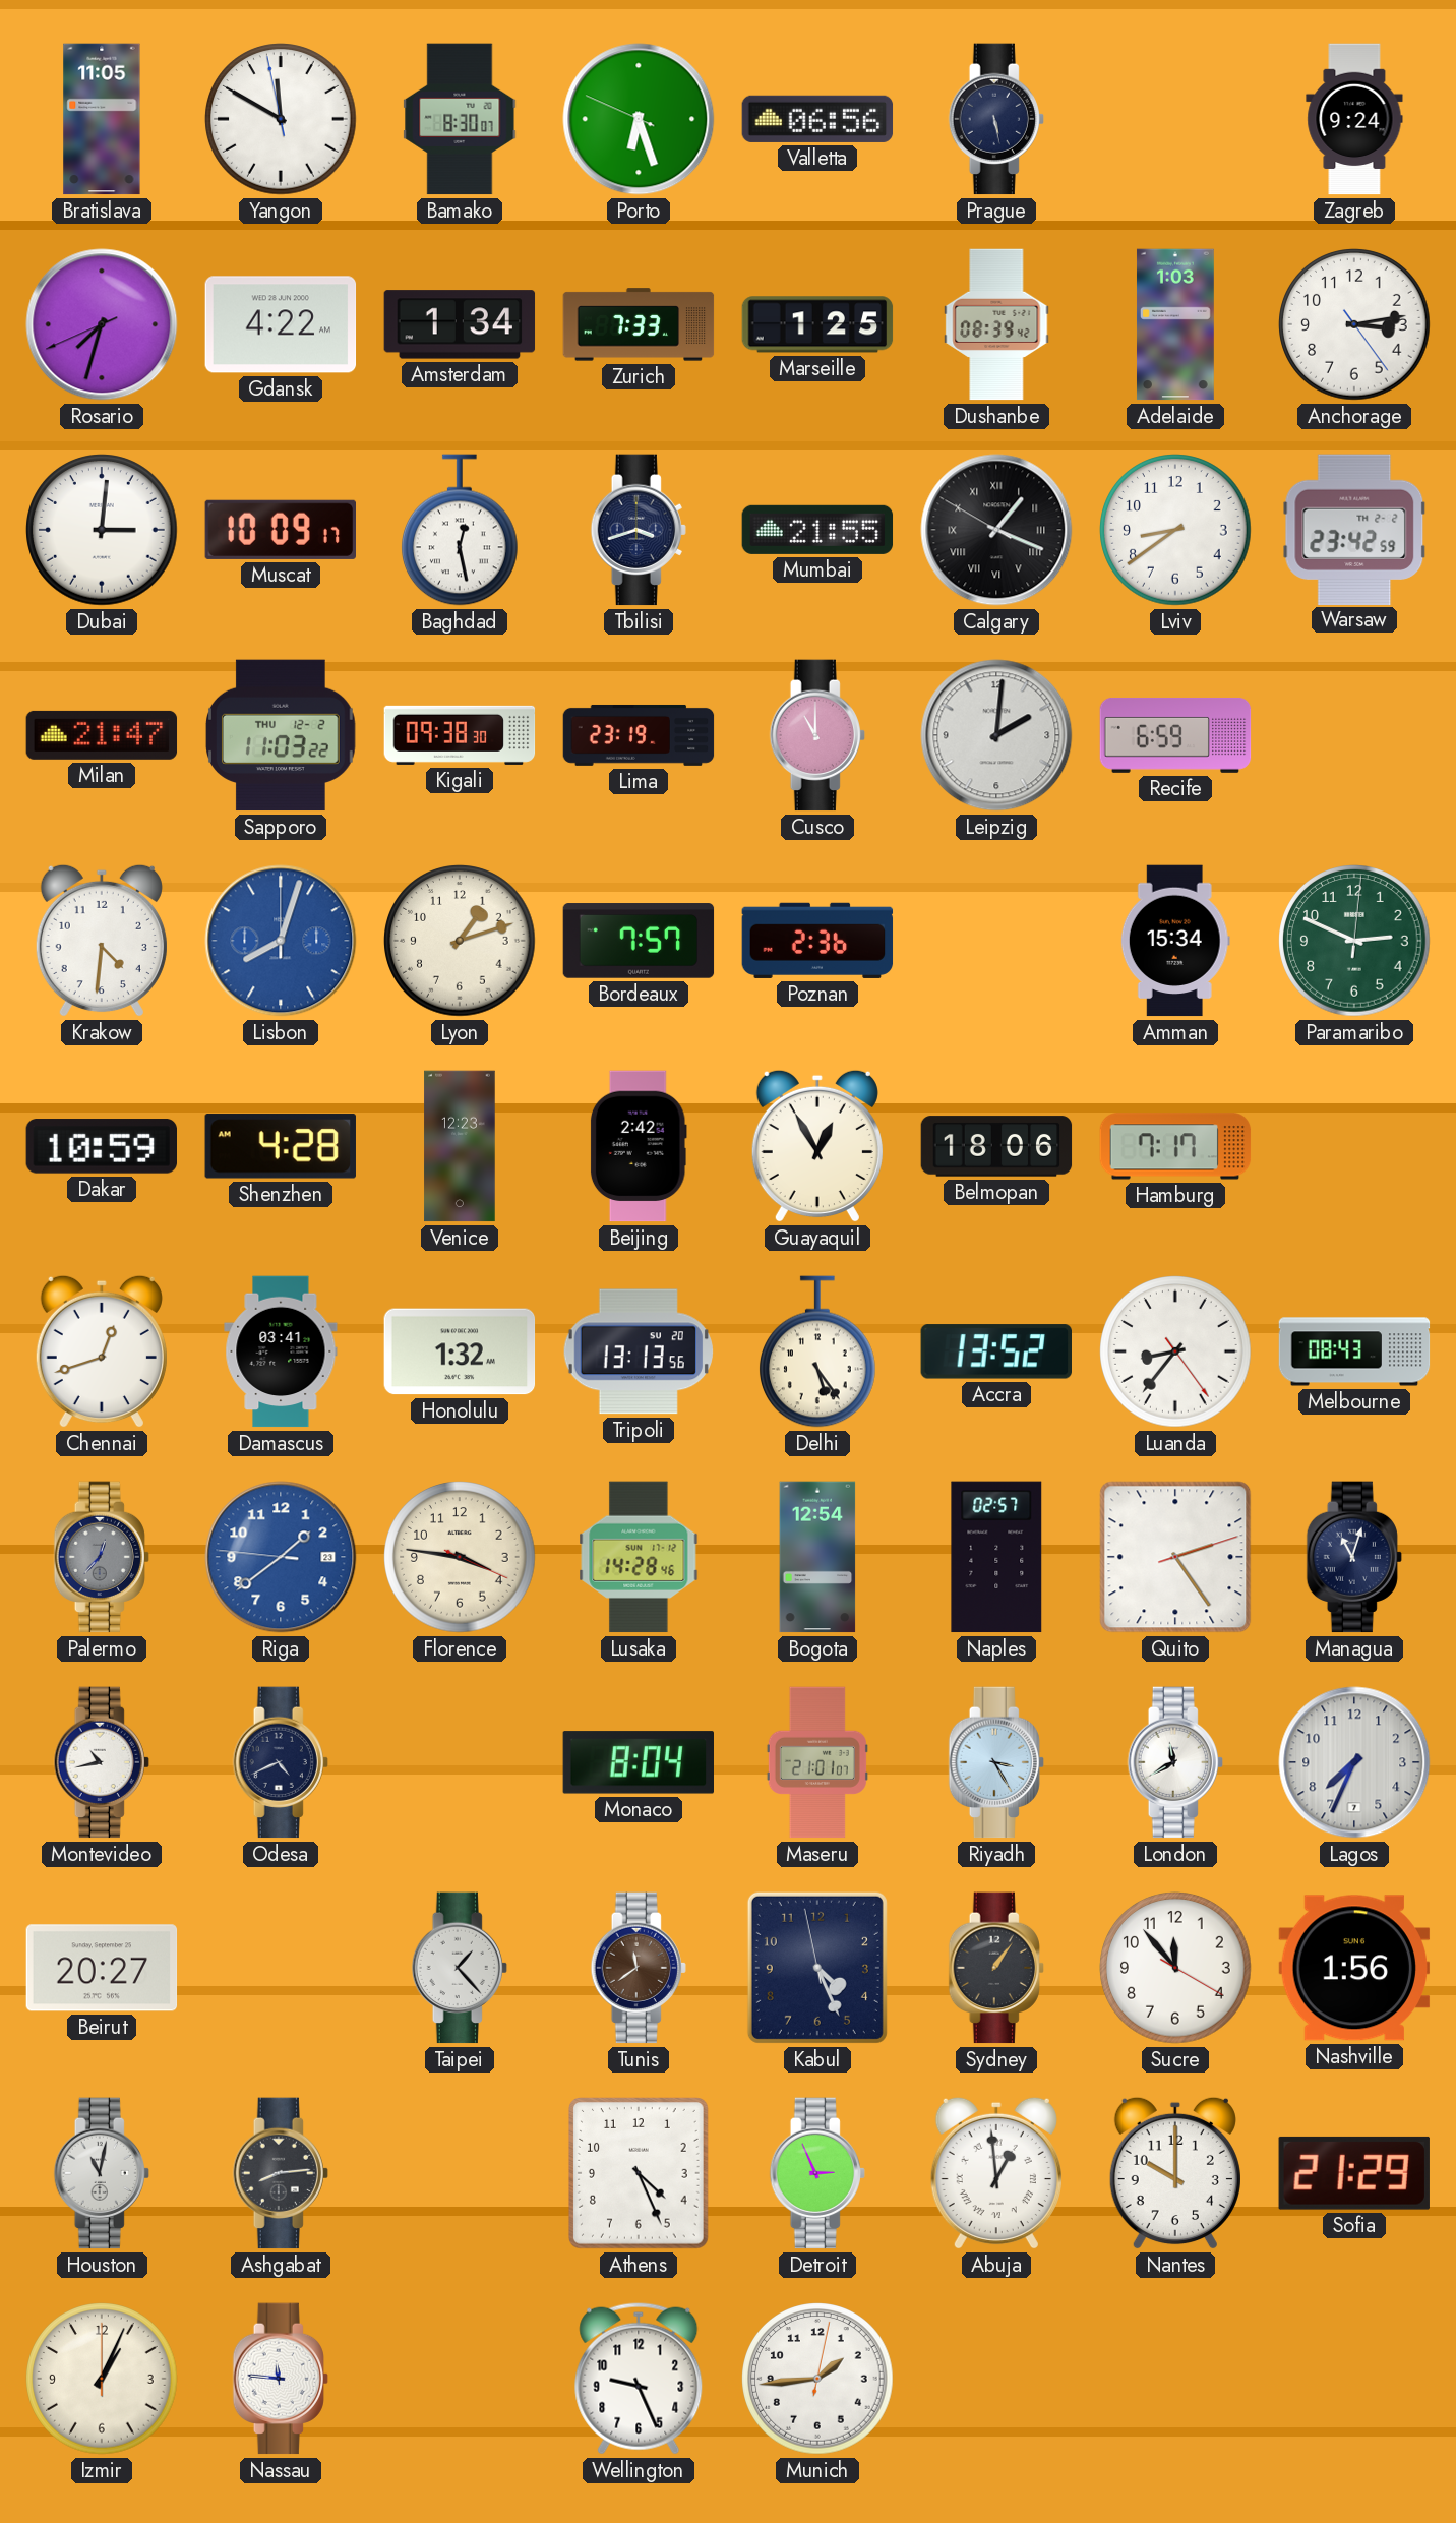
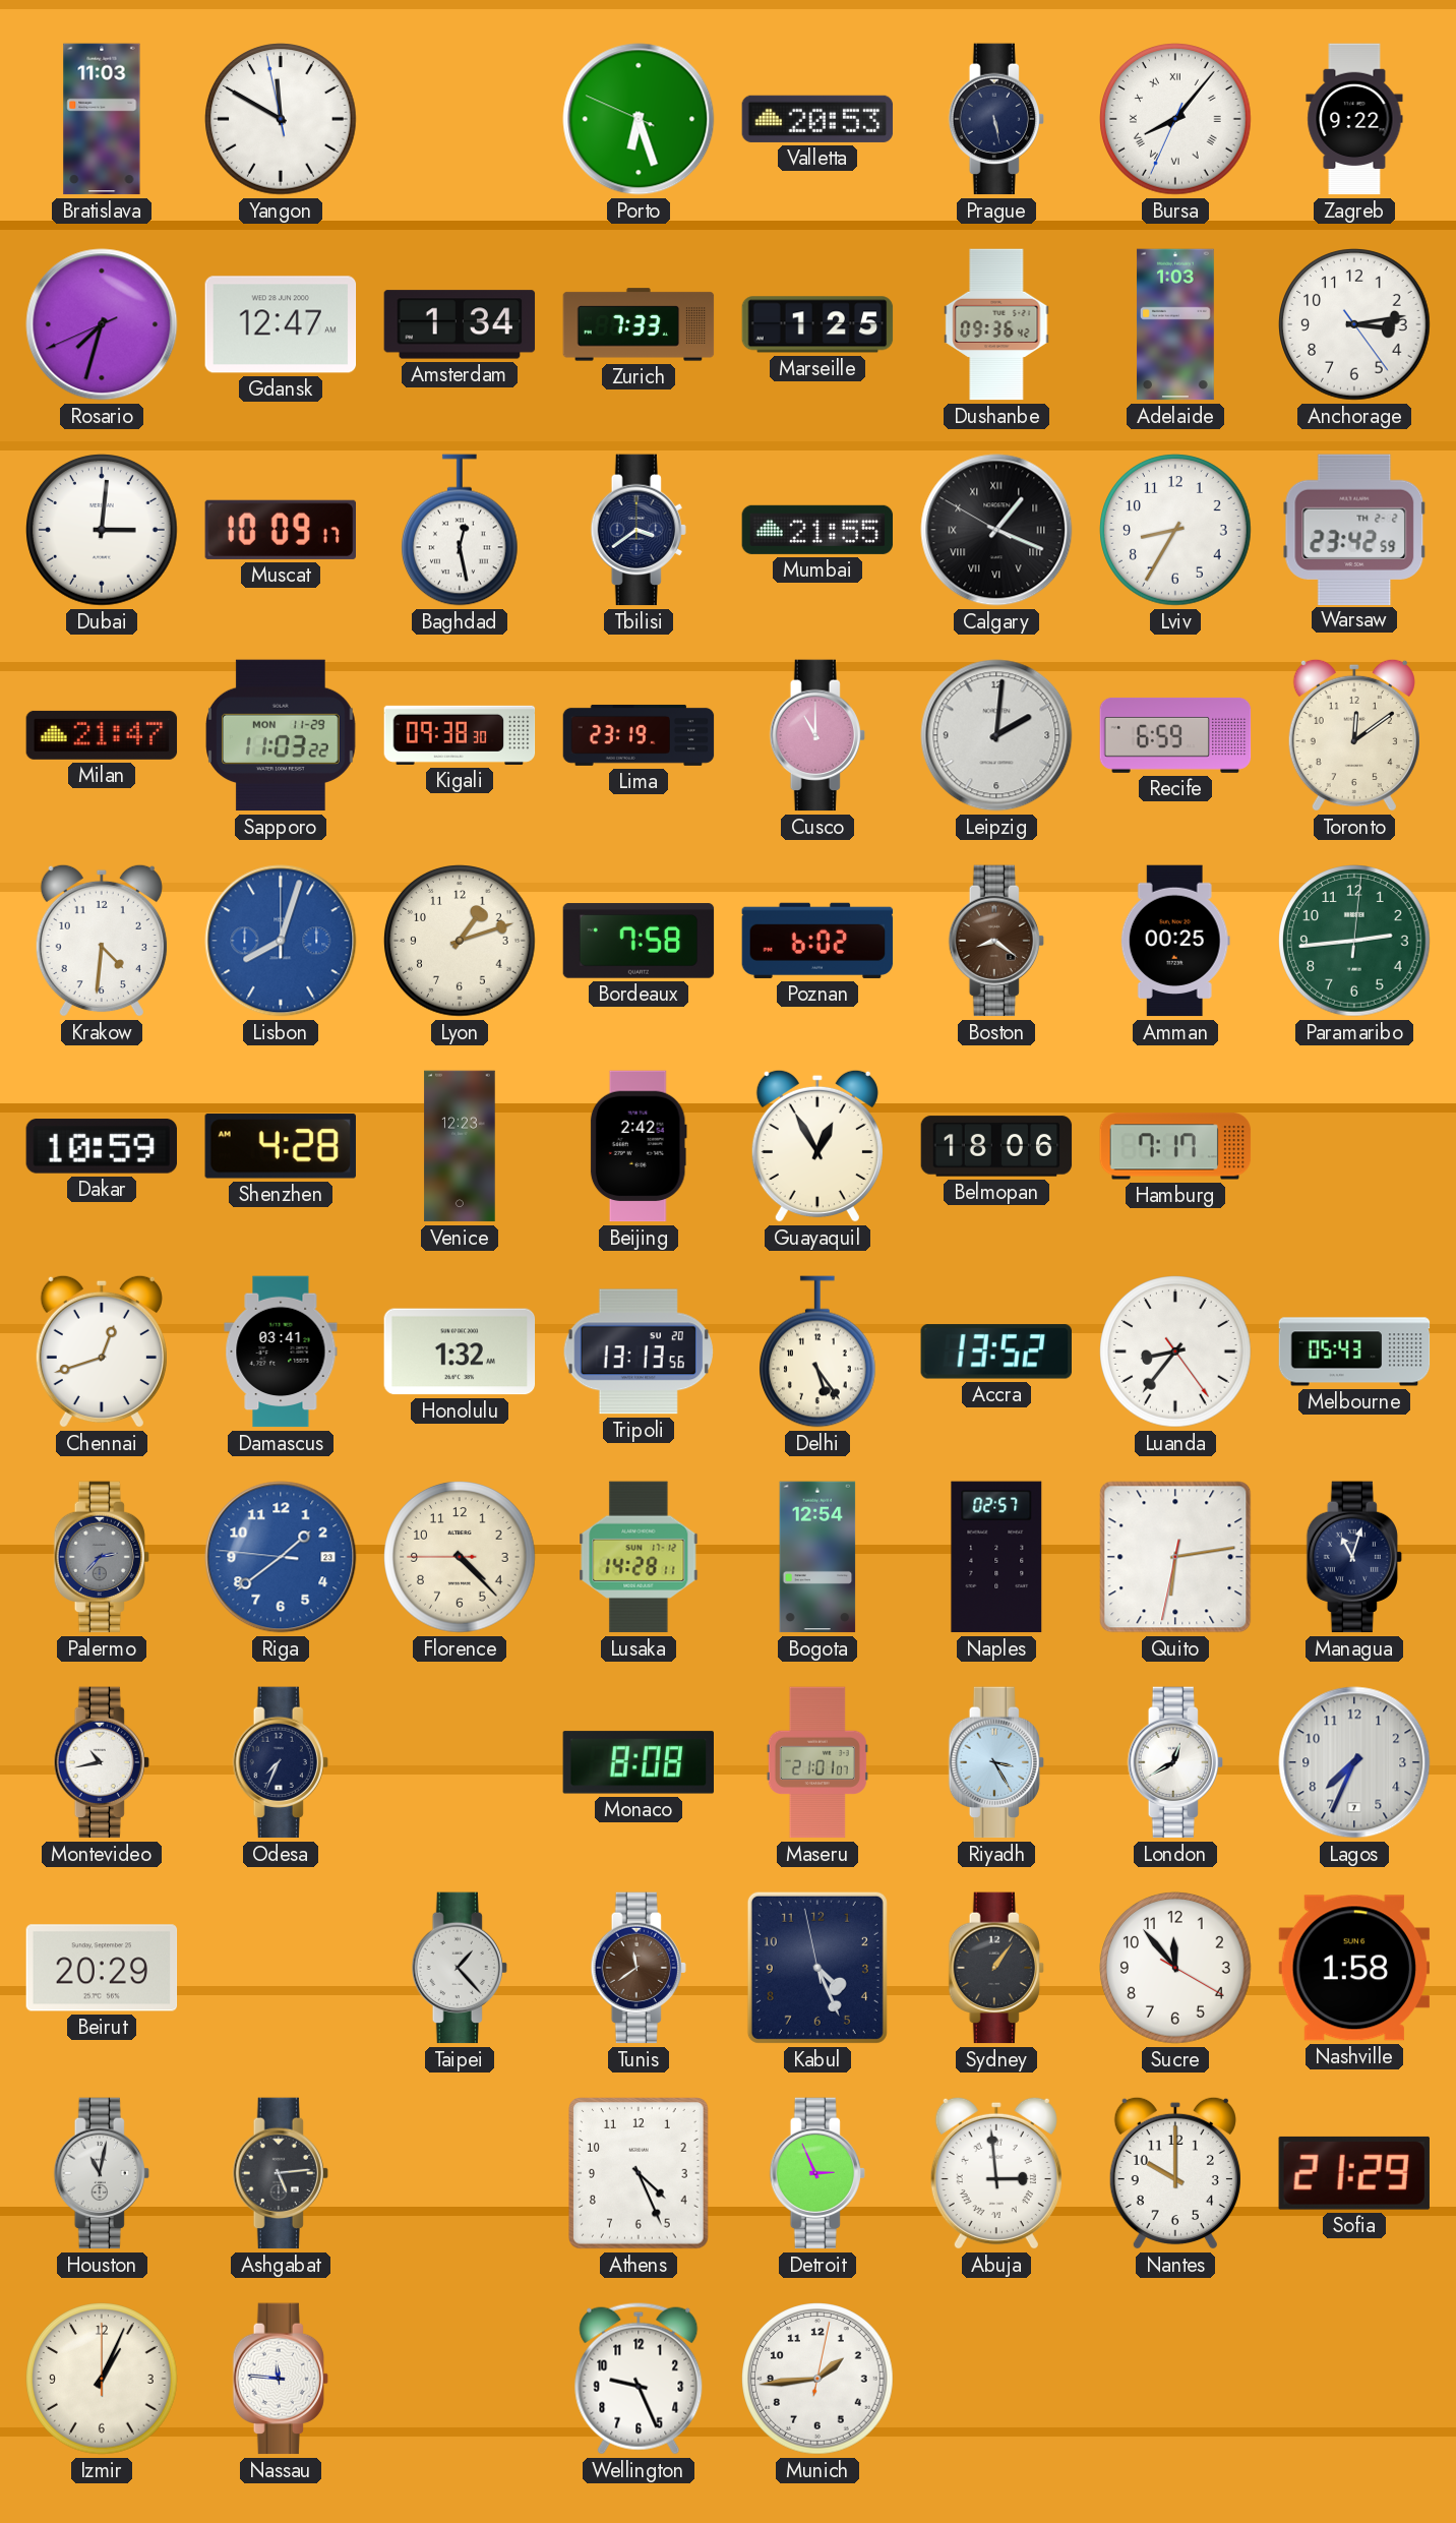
Bratislava: 11:05 -> 11:03
Bamako: 8:30 -> none
Valletta: 06:56 -> 20:53
Bursa: none -> 8:06
Zagreb: 9:24 -> 9:22
Gdansk: 4:22 -> 12:47
Dushanbe: 08:39 -> 09:36
Tbilisi: 3:42 -> 3:39
Lviv: 8:39 -> 8:35
Sapporo date: THU 12-2 -> MON 11-29
Toronto: none -> 12:09
Bordeaux: 7:57 -> 7:58
Poznan: 2:36 -> 6:02
Boston: none -> 8:21
Amman: 15:34 -> 00:25
Paramaribo: 2:49 -> 2:44
Melbourne: 08:43 -> 05:43
Palermo: 12:37 -> 2:37
Florence: 3:46 -> 4:22
Lusaka: 14:28:46 -> 14:28:11
Quito: 2:24 -> 6:13
Odesa: 4:41 -> 7:34
Monaco: 8:04 -> 8:08
London: 11:40 -> 12:40
Beirut: 20:27 -> 20:29
Nashville: 1:56 -> 1:58
Ashgabat: 8:14 -> 5:14
Abuja: 12:59 -> 2:59
